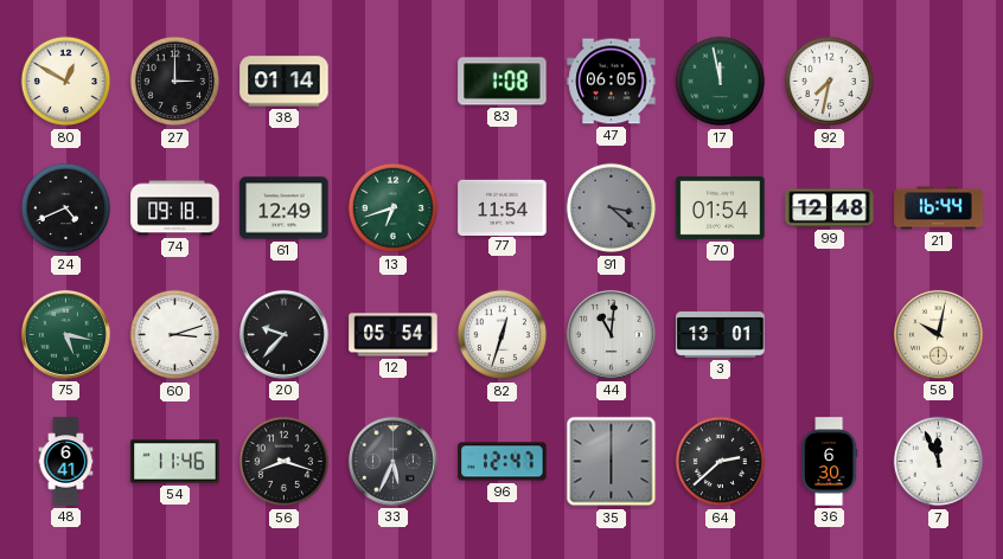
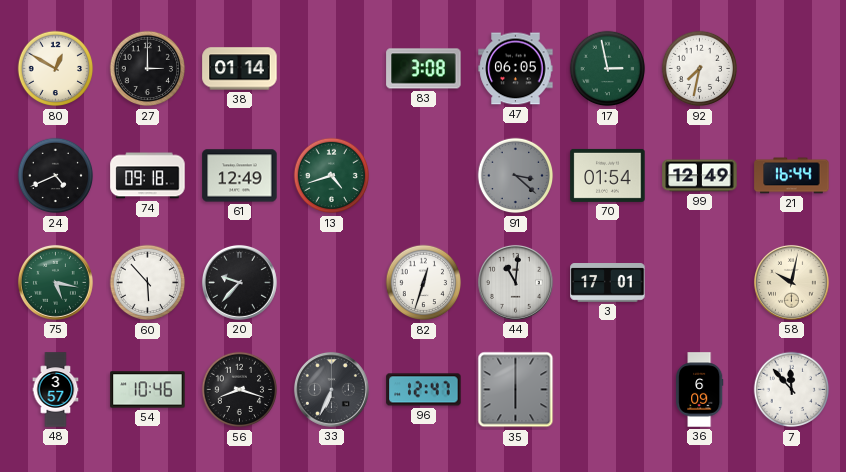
83: 1:08 -> 3:08
17: 11:58 -> 2:58
13: 6:42 -> 4:42
77: 11:54 -> none
99: 12:48 -> 12:49
60: 3:12 -> 5:53
12: 05:54 -> none
3: 13:01 -> 17:01
48: 6:41 -> 3:57
54: 11:46 -> 10:46
33: 5:34 -> 6:34
64: 2:38 -> none
36: 6:30 -> 6:09
7: 11:56 -> 11:53
